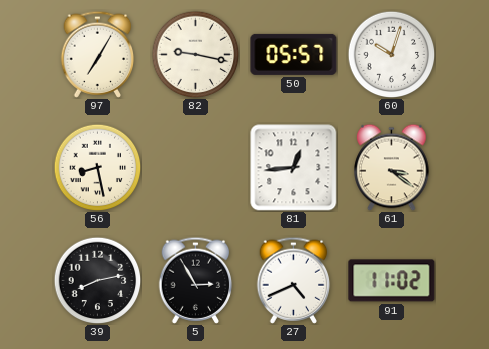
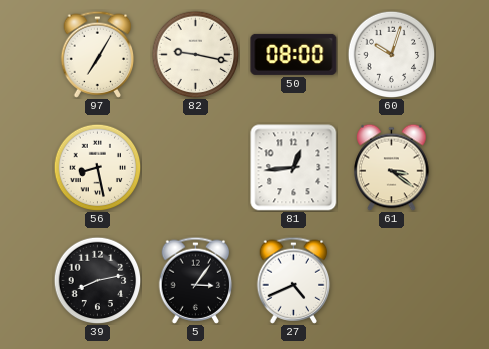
50: 05:57 -> 08:00
5: 2:55 -> 3:06
91: 11:02 -> none
